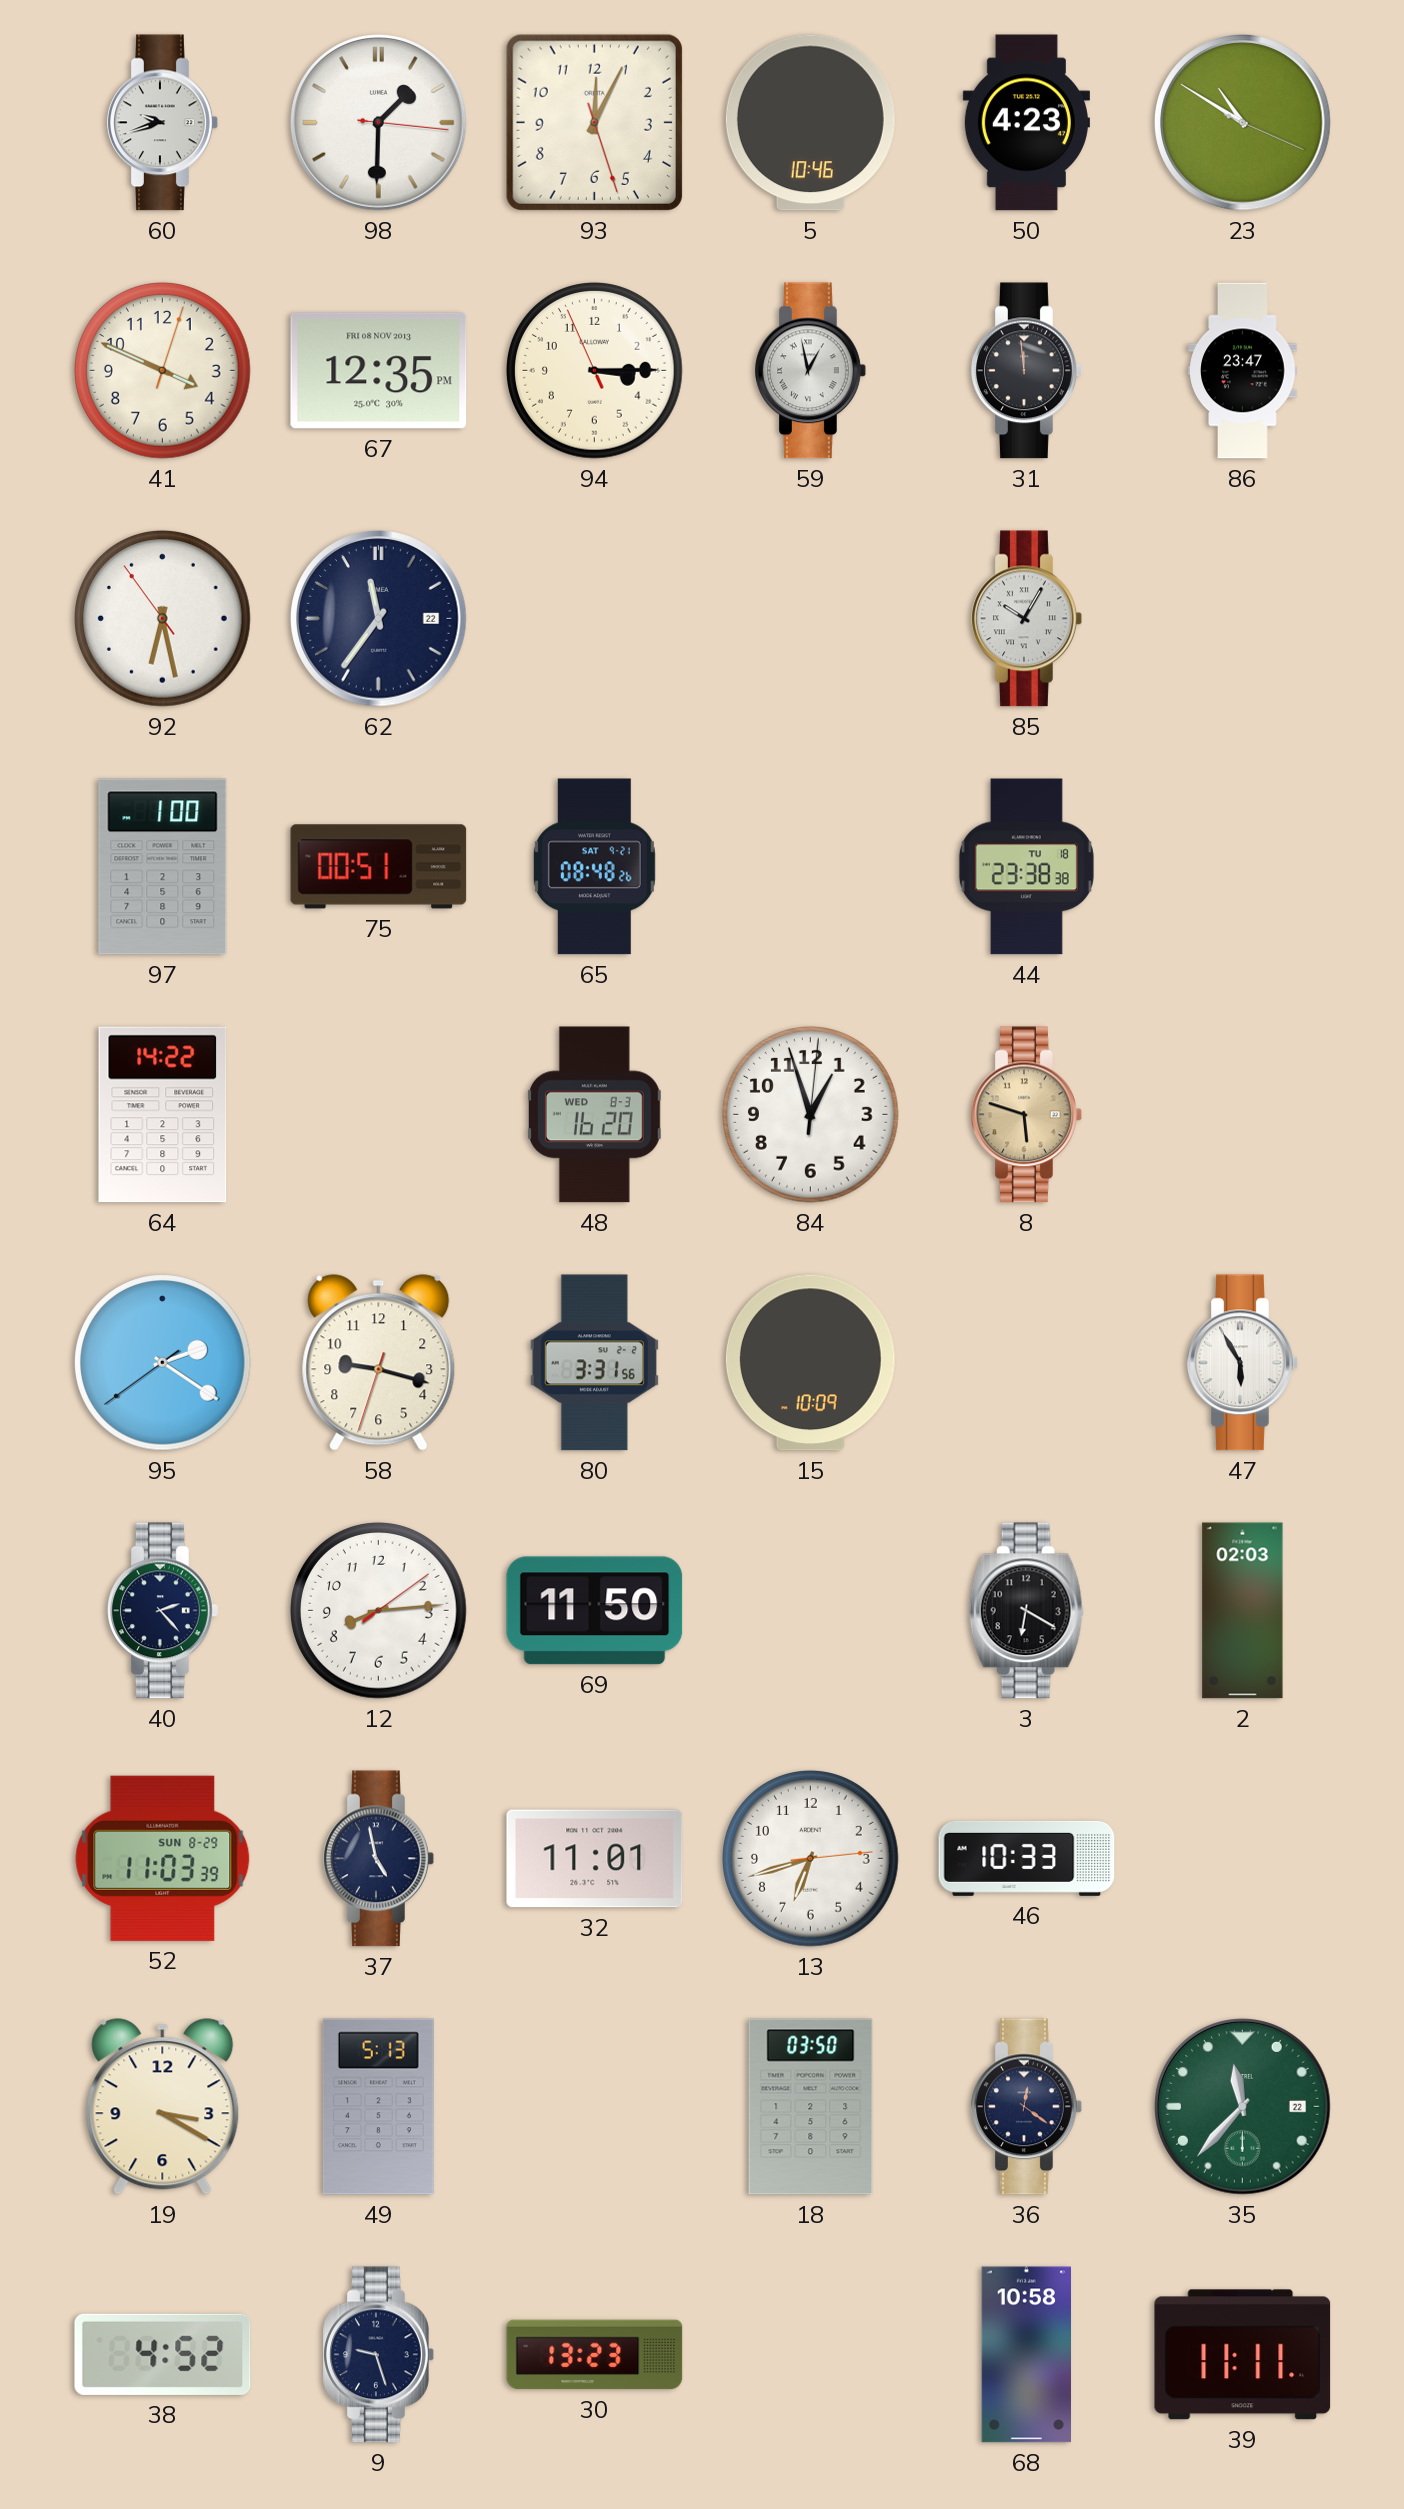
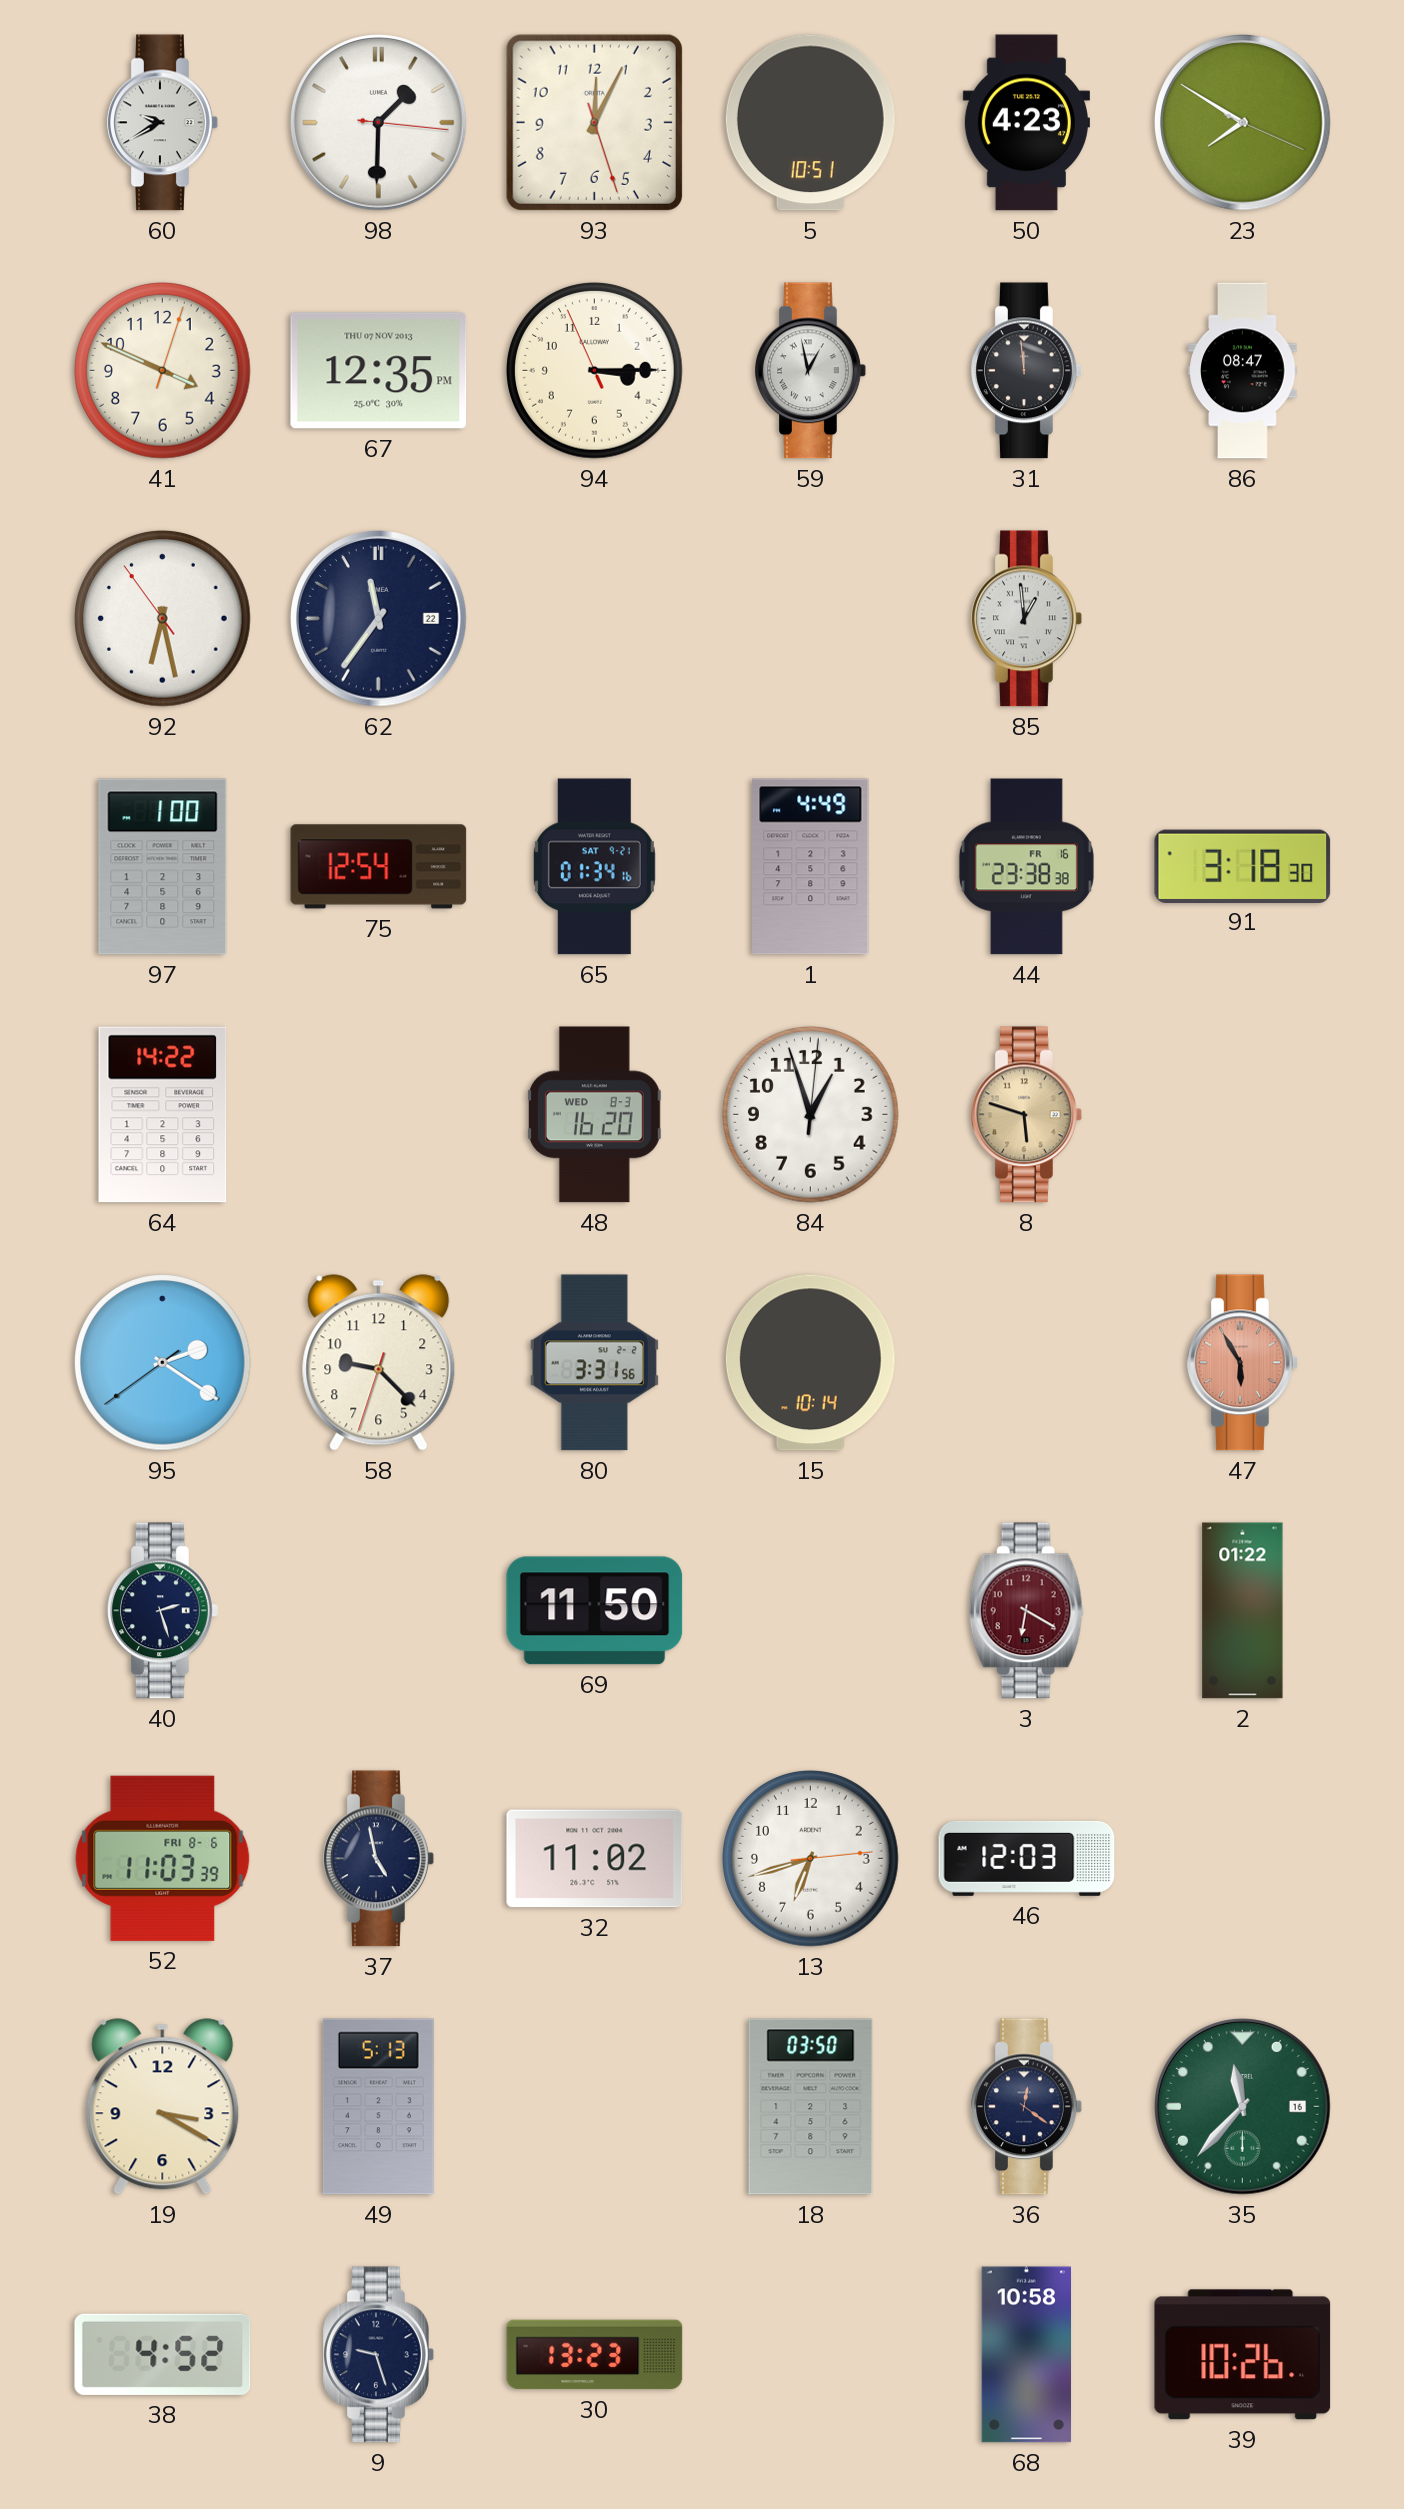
60: 9:42 -> 9:40
5: 10:46 -> 10:51
23: 10:50 -> 7:50
67 date: FRI 08 NOV 2013 -> THU 07 NOV 2013
86: 23:47 -> 08:47
85: 10:05 -> 12:59
75: 00:51 -> 12:54
65: 08:48 -> 01:34
1: none -> 4:49
44 date: TU 18 -> FR 16
91: none -> 3:18
58: 9:17 -> 9:22
15: 10:09 -> 10:14
47 dial: white -> salmon
40: 2:23 -> 2:27
12: 8:14 -> none
3 dial: black -> burgundy
2: 02:03 -> 01:22
52 date: SUN 8-29 -> FRI 8-6
32: 11:01 -> 11:02
46: 10:33 -> 12:03
35 date: 22 -> 16
39: 11:11 -> 10:26
